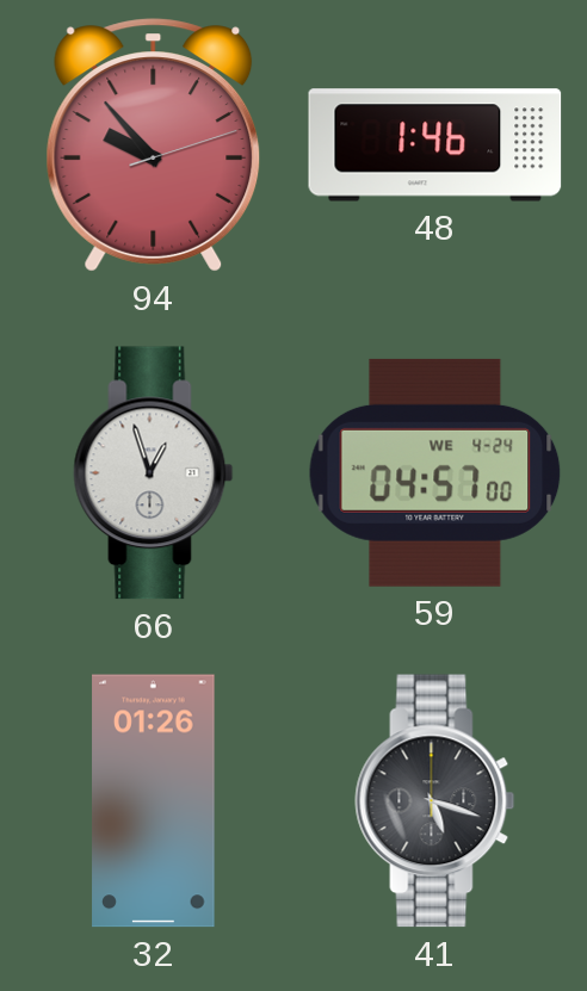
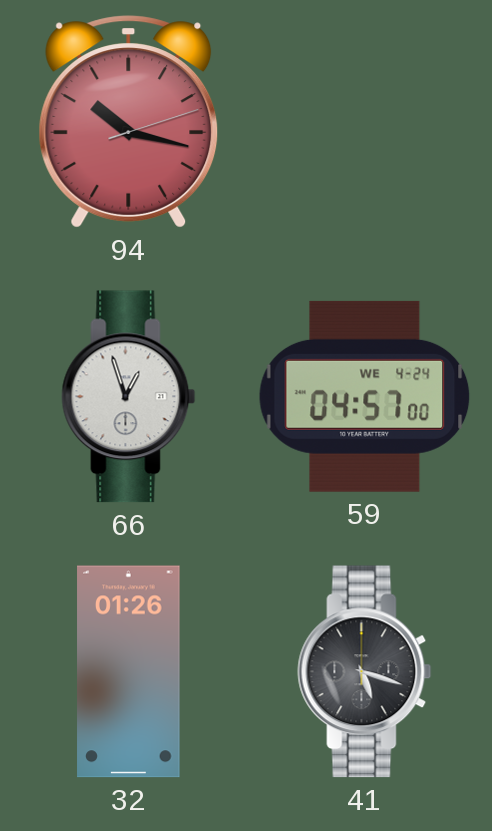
94: 9:53 -> 10:17
48: 1:46 -> none
